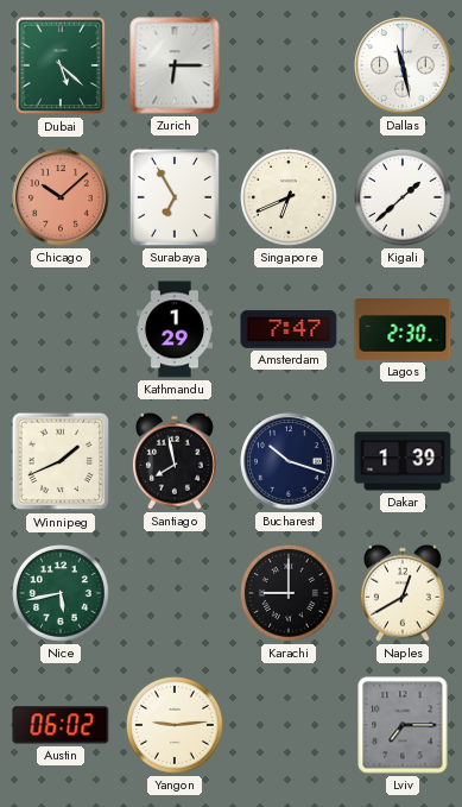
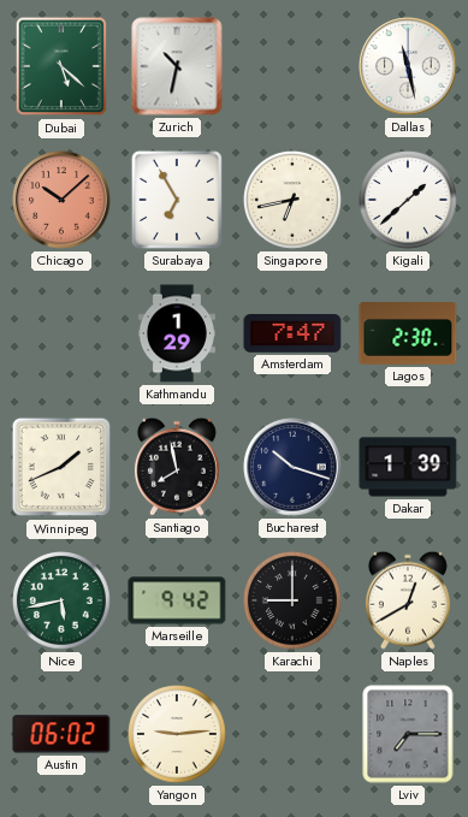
Zurich: 6:15 -> 10:32
Singapore: 6:41 -> 6:43
Marseille: none -> 9:42
